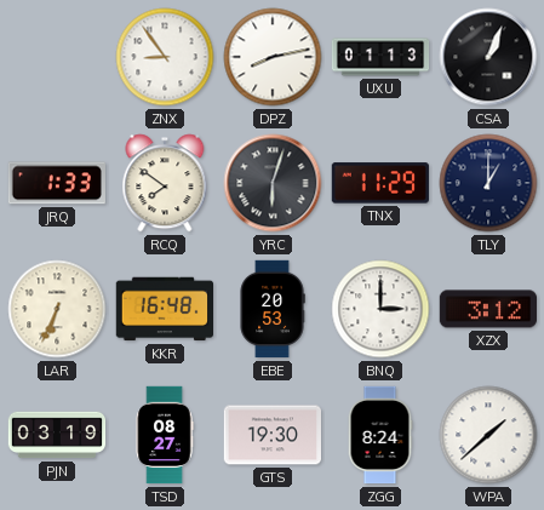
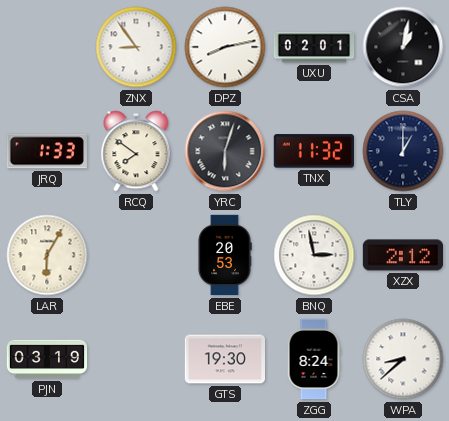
UXU: 01:13 -> 02:01
CSA: 1:04 -> 1:02
TNX: 11:29 -> 11:32
LAR: 6:34 -> 6:05
KKR: 16:48 -> none
BNQ: 3:00 -> 2:58
XZX: 3:12 -> 2:12
TSD: 08:27 -> none
WPA: 1:38 -> 8:38
